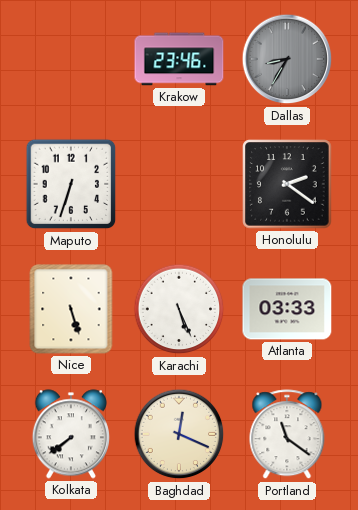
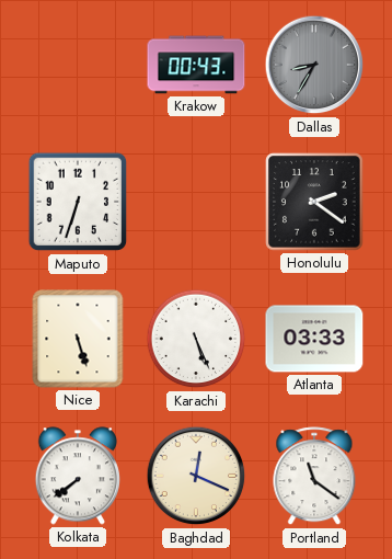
Krakow: 23:46 -> 00:43
